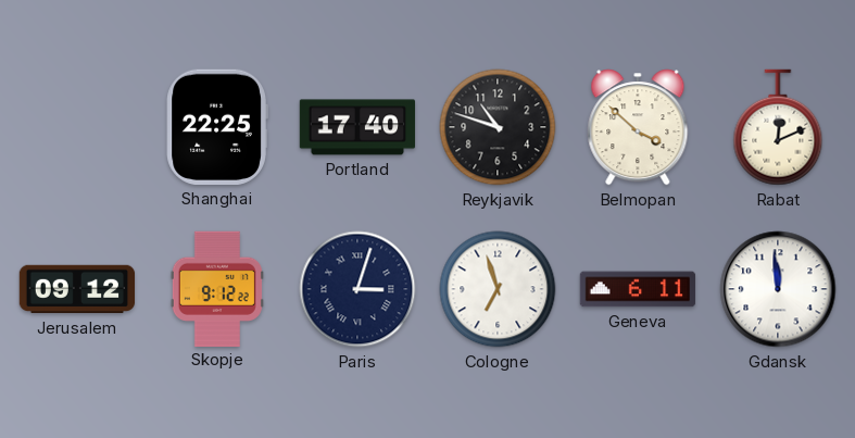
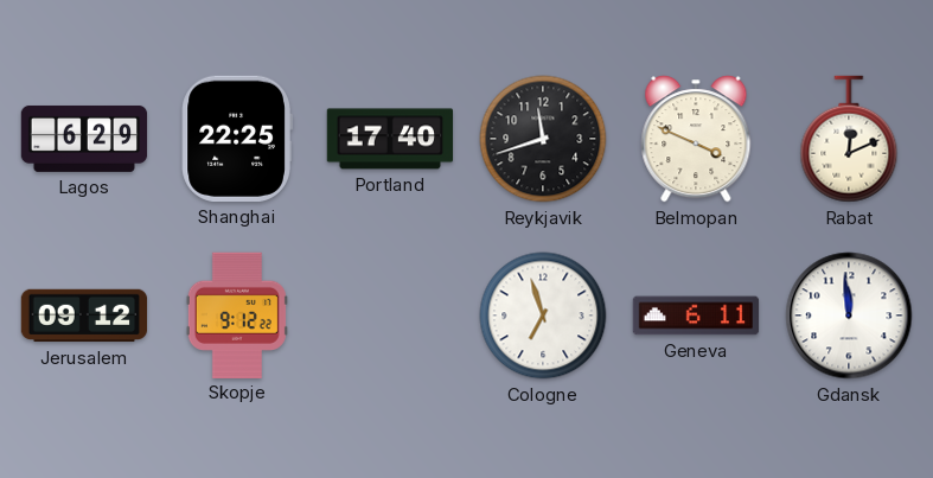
Lagos: none -> 6:29
Reykjavik: 10:48 -> 11:42
Belmopan: 3:52 -> 3:49
Paris: 3:03 -> none
